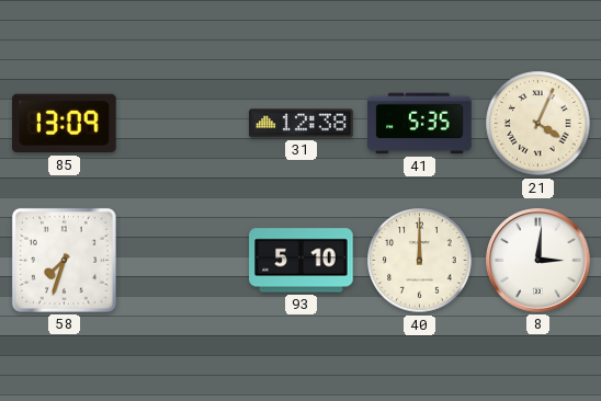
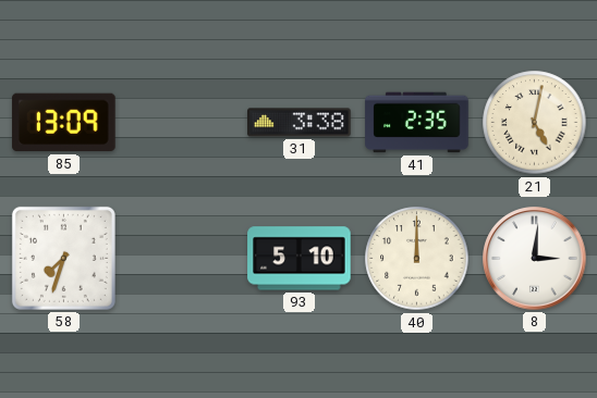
31: 12:38 -> 3:38
41: 5:35 -> 2:35
21: 4:04 -> 5:02
